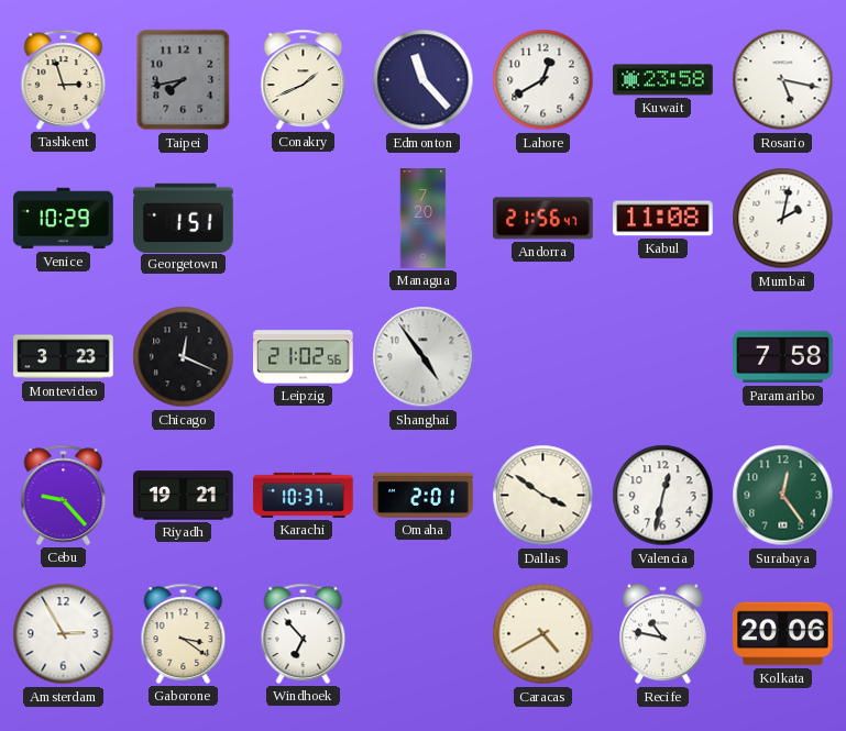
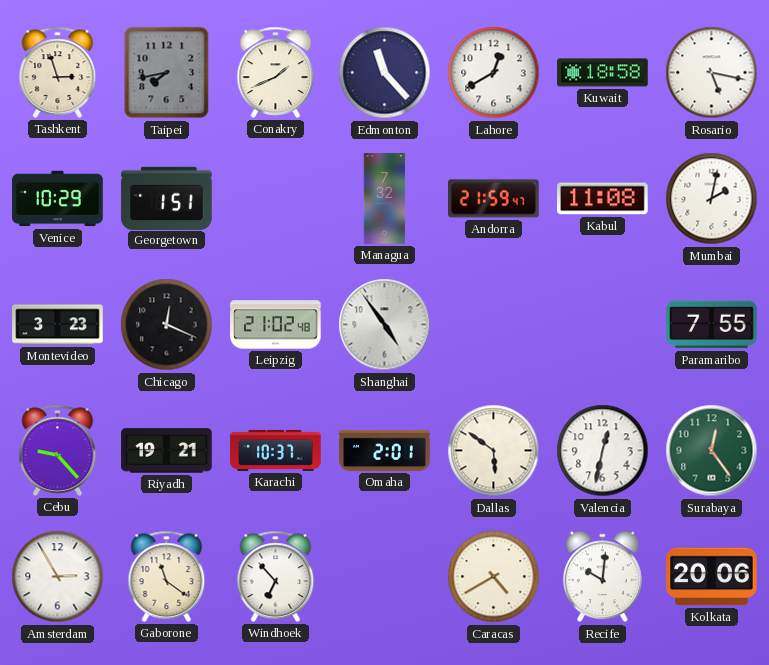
Kuwait: 23:58 -> 18:58
Managua: 7:20 -> 7:32
Andorra: 21:56 -> 21:59
Leipzig: 21:02:56 -> 21:02:48
Paramaribo: 7:58 -> 7:55
Dallas: 3:51 -> 5:51
Gaborone: 3:21 -> 11:21
Recife: 10:47 -> 10:01
